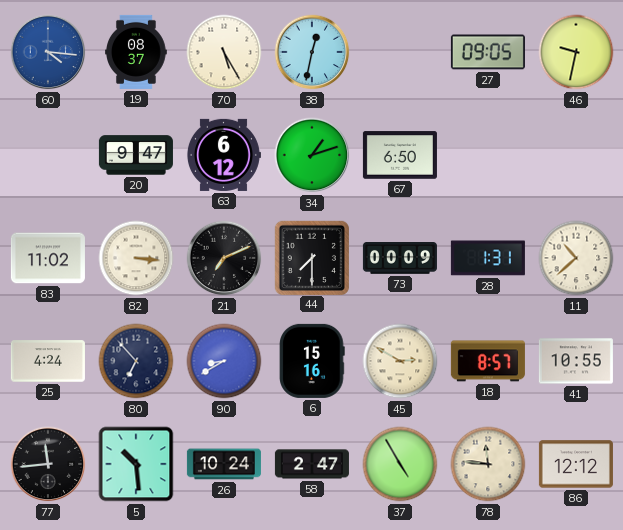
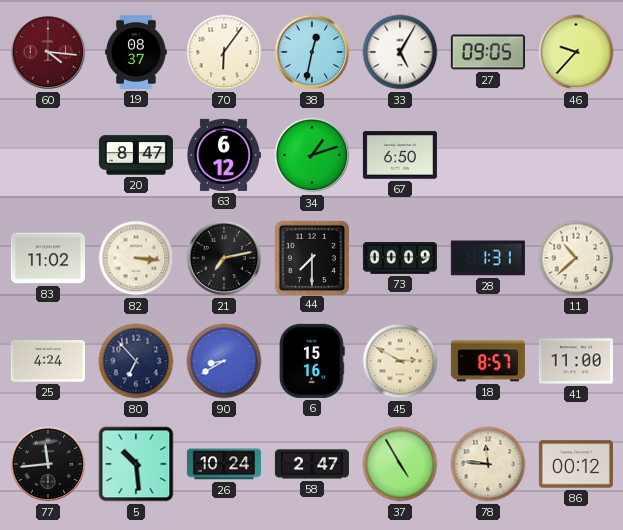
60 dial: blue -> burgundy
70: 5:25 -> 6:06
33: none -> 5:05
46: 9:32 -> 9:37
20: 9:47 -> 8:47
21: 7:11 -> 7:13
41: 10:55 -> 11:00
86: 12:12 -> 00:12
